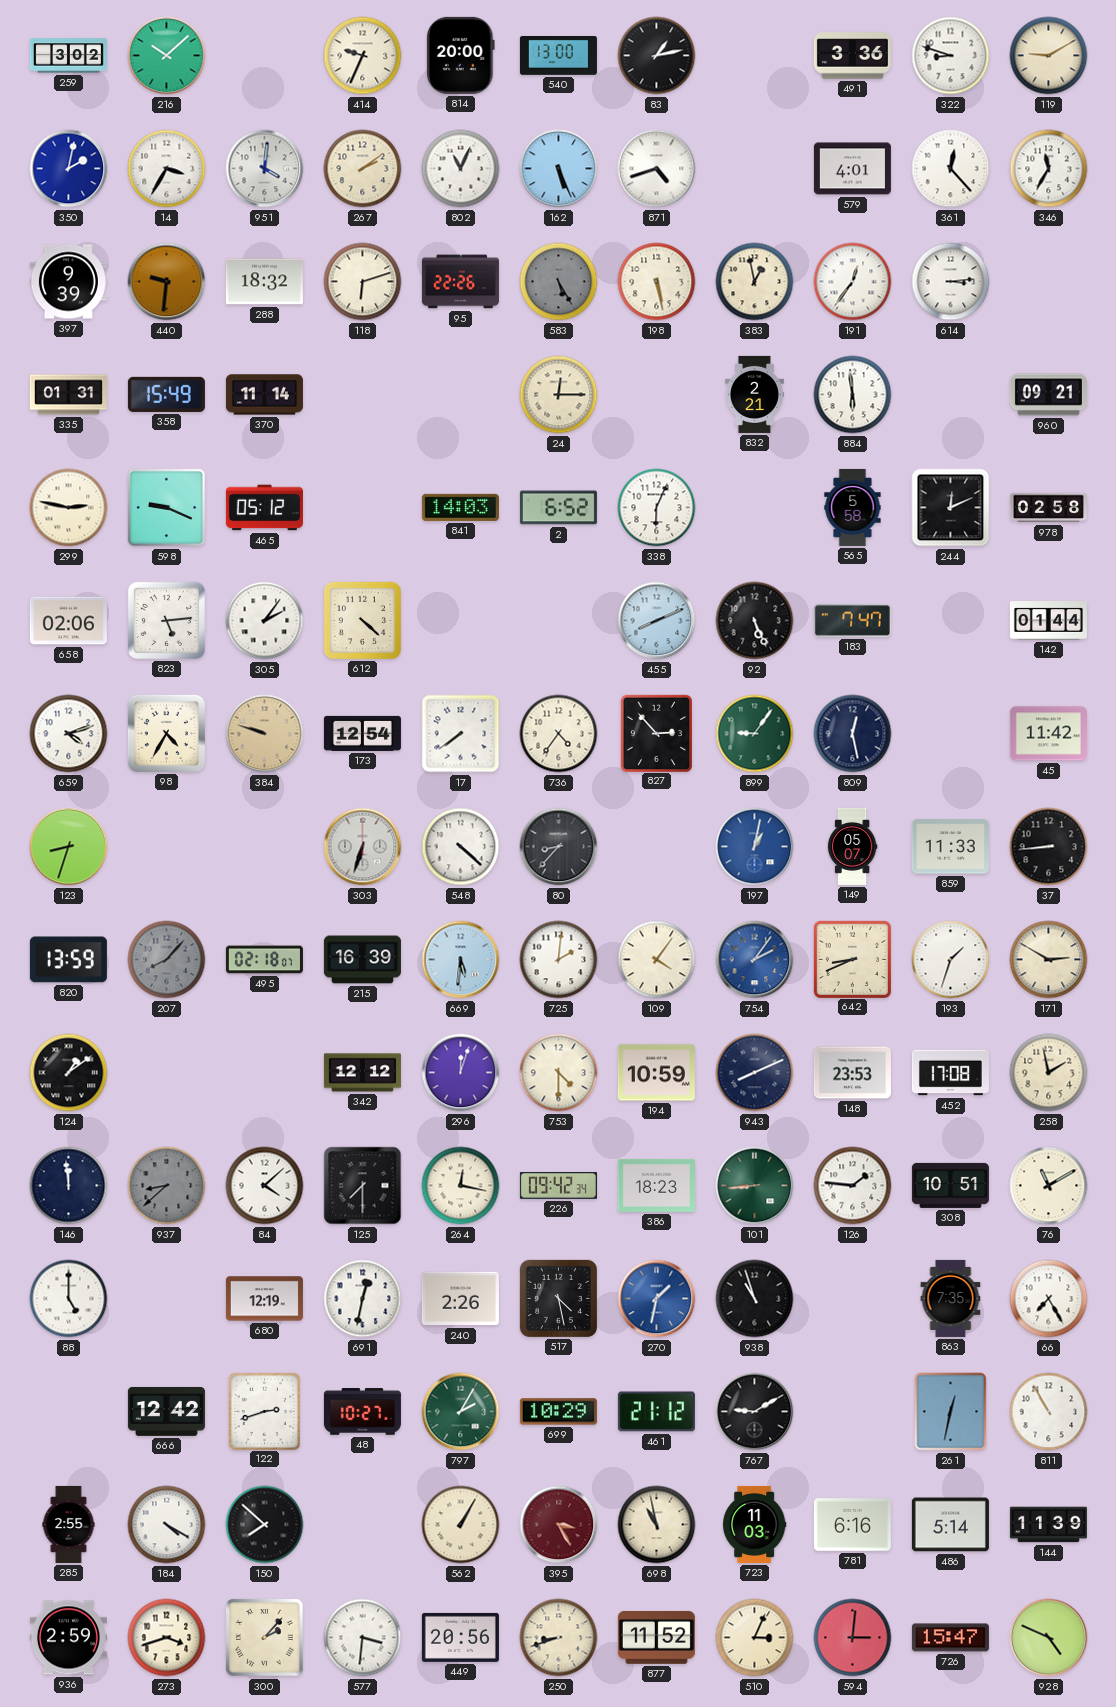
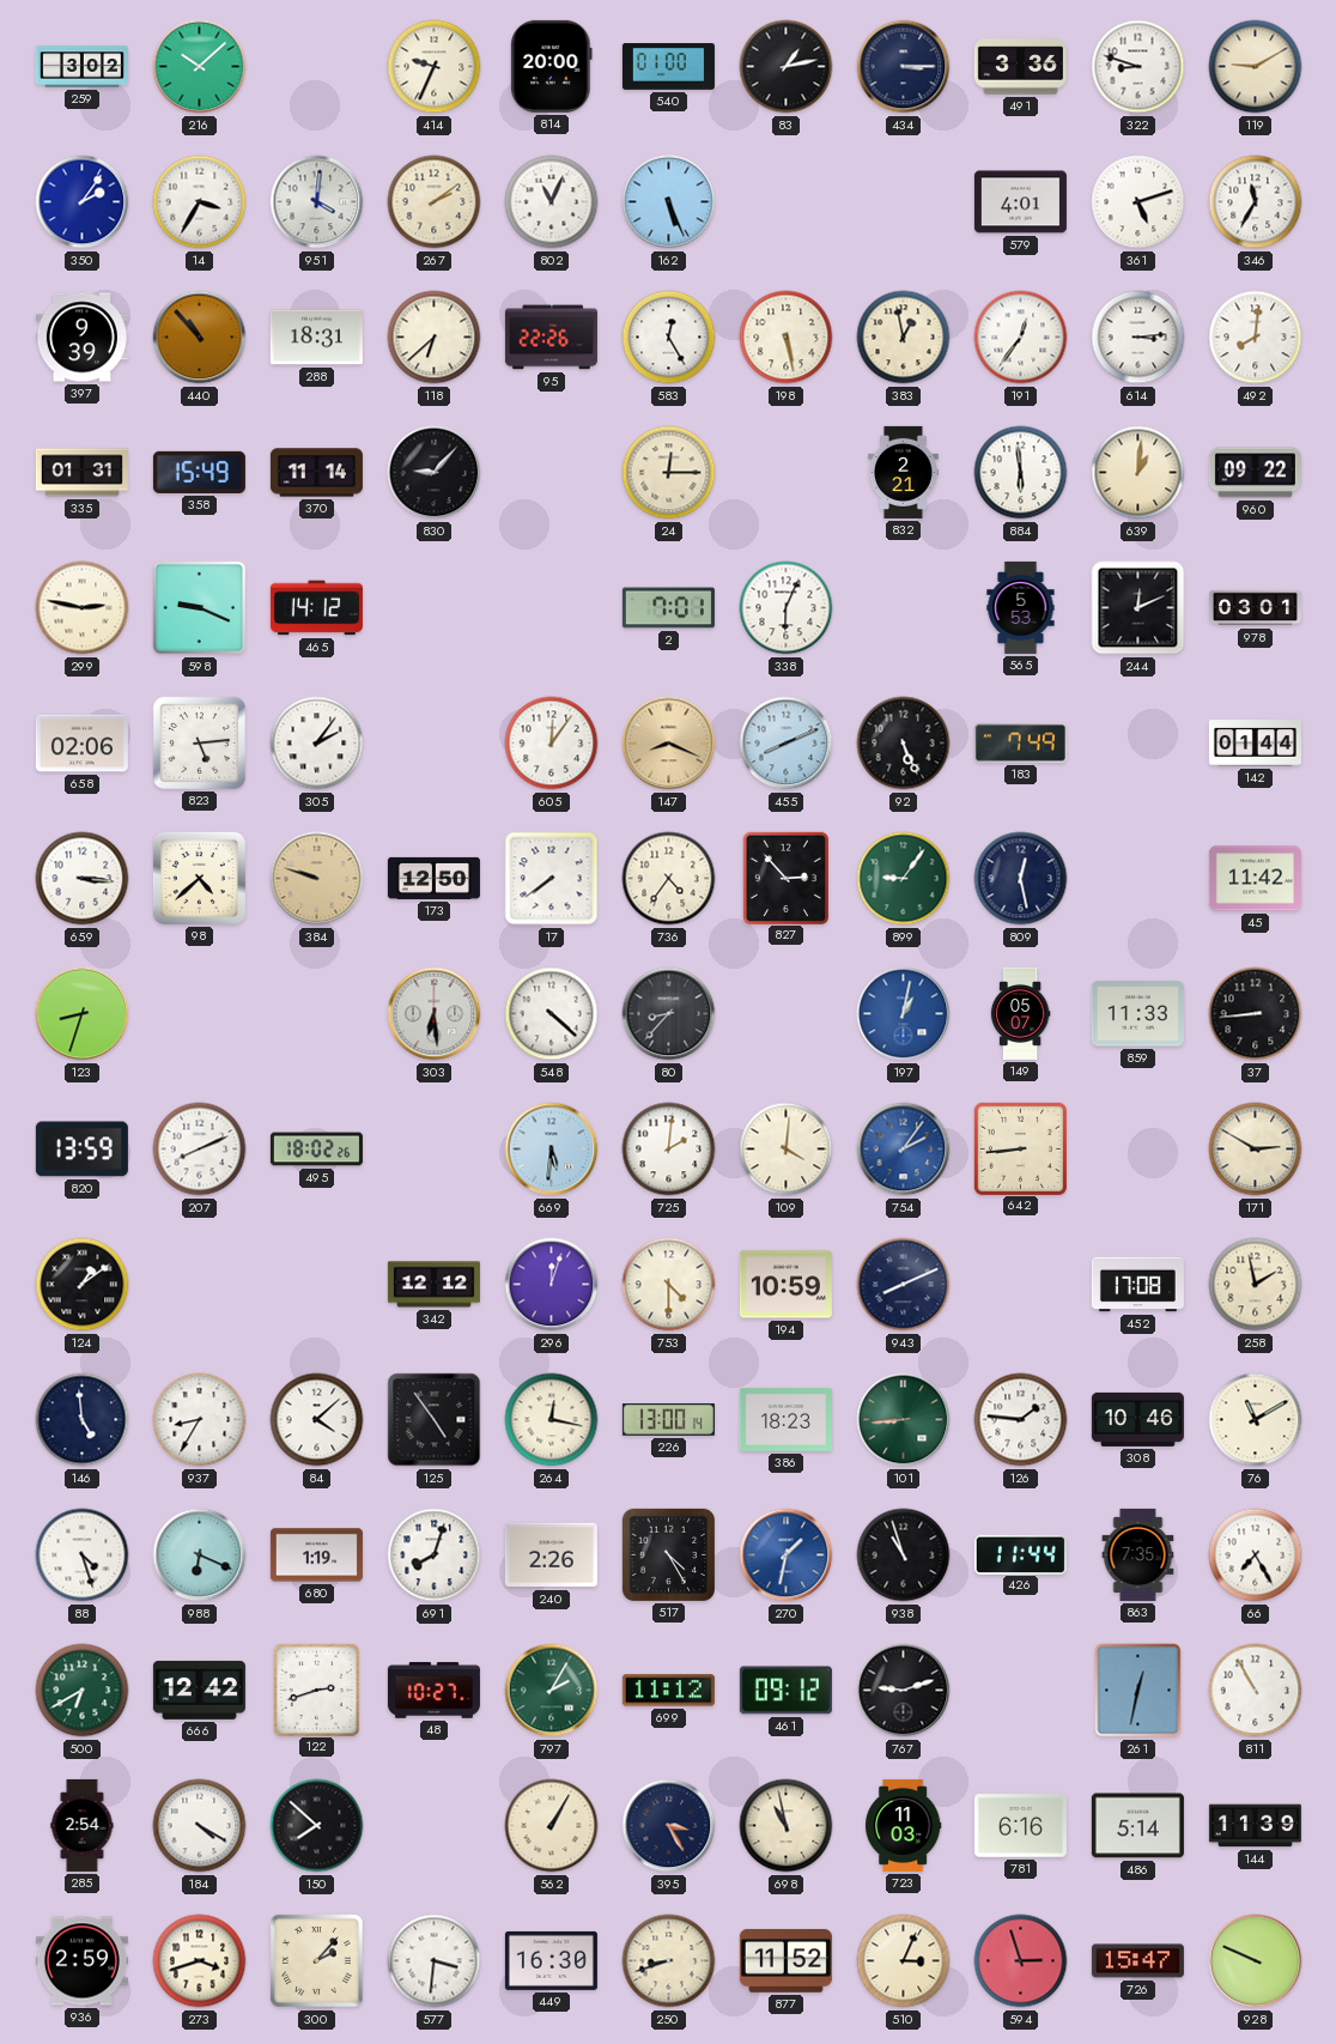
540: 13:00 -> 01:00
434: none -> 3:15
350: 2:02 -> 2:06
871: 4:42 -> none
361: 12:23 -> 5:12
440: 9:31 -> 10:53
288: 18:32 -> 18:31
118: 6:12 -> 6:38
583: 5:25 -> 12:25
583 dial: grey -> white
492: none -> 8:01
830: none -> 9:07
639: none -> 1:01
960: 09:21 -> 09:22
465: 05:12 -> 14:12
841: 14:03 -> none
2: 6:52 -> 7:01
565: 5:58 -> 5:53
978: 02:58 -> 03:01
612: 4:22 -> none
605: none -> 12:06
147: none -> 8:19
183: 7:47 -> 7:49
659: 4:12 -> 3:16
98: 4:35 -> 4:38
173: 12:54 -> 12:50
303: 6:33 -> 6:29
207: 8:07 -> 8:11
207 dial: grey -> white
495: 02:18 -> 18:02
215: 16:39 -> none
109: 4:06 -> 4:01
642: 8:41 -> 8:44
193: 1:33 -> none
148: 23:53 -> none
146: 11:59 -> 4:59
937: 8:38 -> 8:35
937 dial: grey -> white
125: 7:30 -> 4:54
226: 09:42 -> 13:00
308: 10:51 -> 10:46
88: 5:00 -> 4:27
988: none -> 6:19
680: 12:19 -> 1:19
691: 12:32 -> 8:03
517: 4:28 -> 4:25
426: none -> 11:44
500: none -> 6:40
699: 10:29 -> 11:12
461: 21:12 -> 09:12
767: 9:10 -> 9:12
285: 2:55 -> 2:54
395 dial: burgundy -> navy
449: 20:56 -> 16:30
594: 3:01 -> 2:57
928: 4:49 -> 9:49
